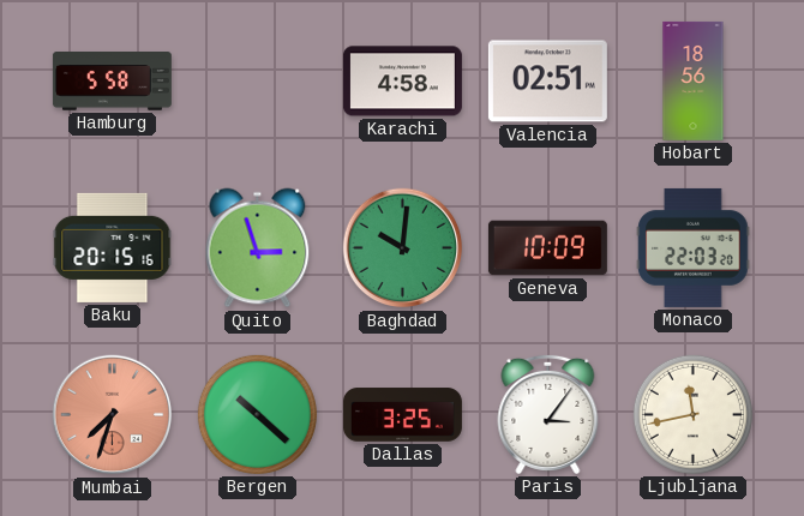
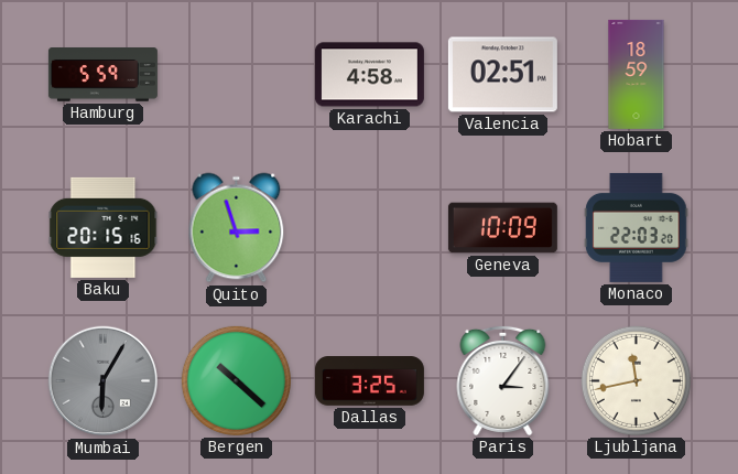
Hamburg: 5:58 -> 5:59
Hobart: 18:56 -> 18:59
Baghdad: 10:01 -> none
Mumbai: 7:33 -> 6:05
Mumbai dial: salmon -> grey
